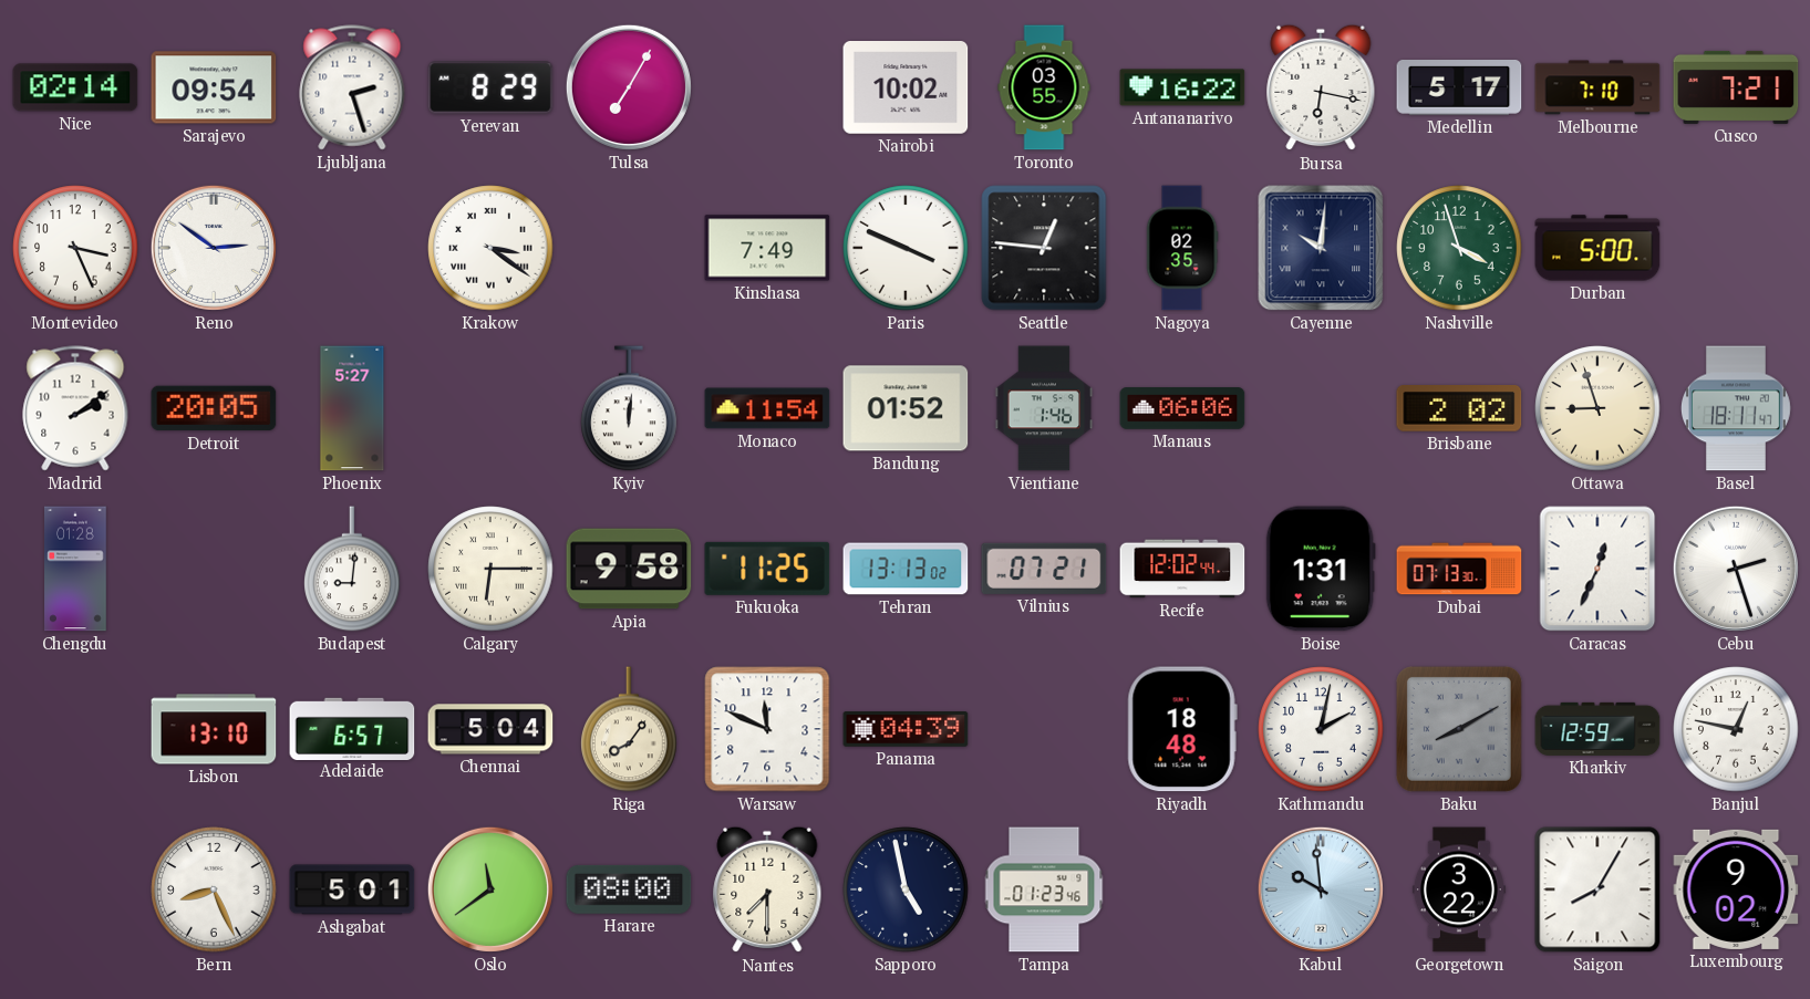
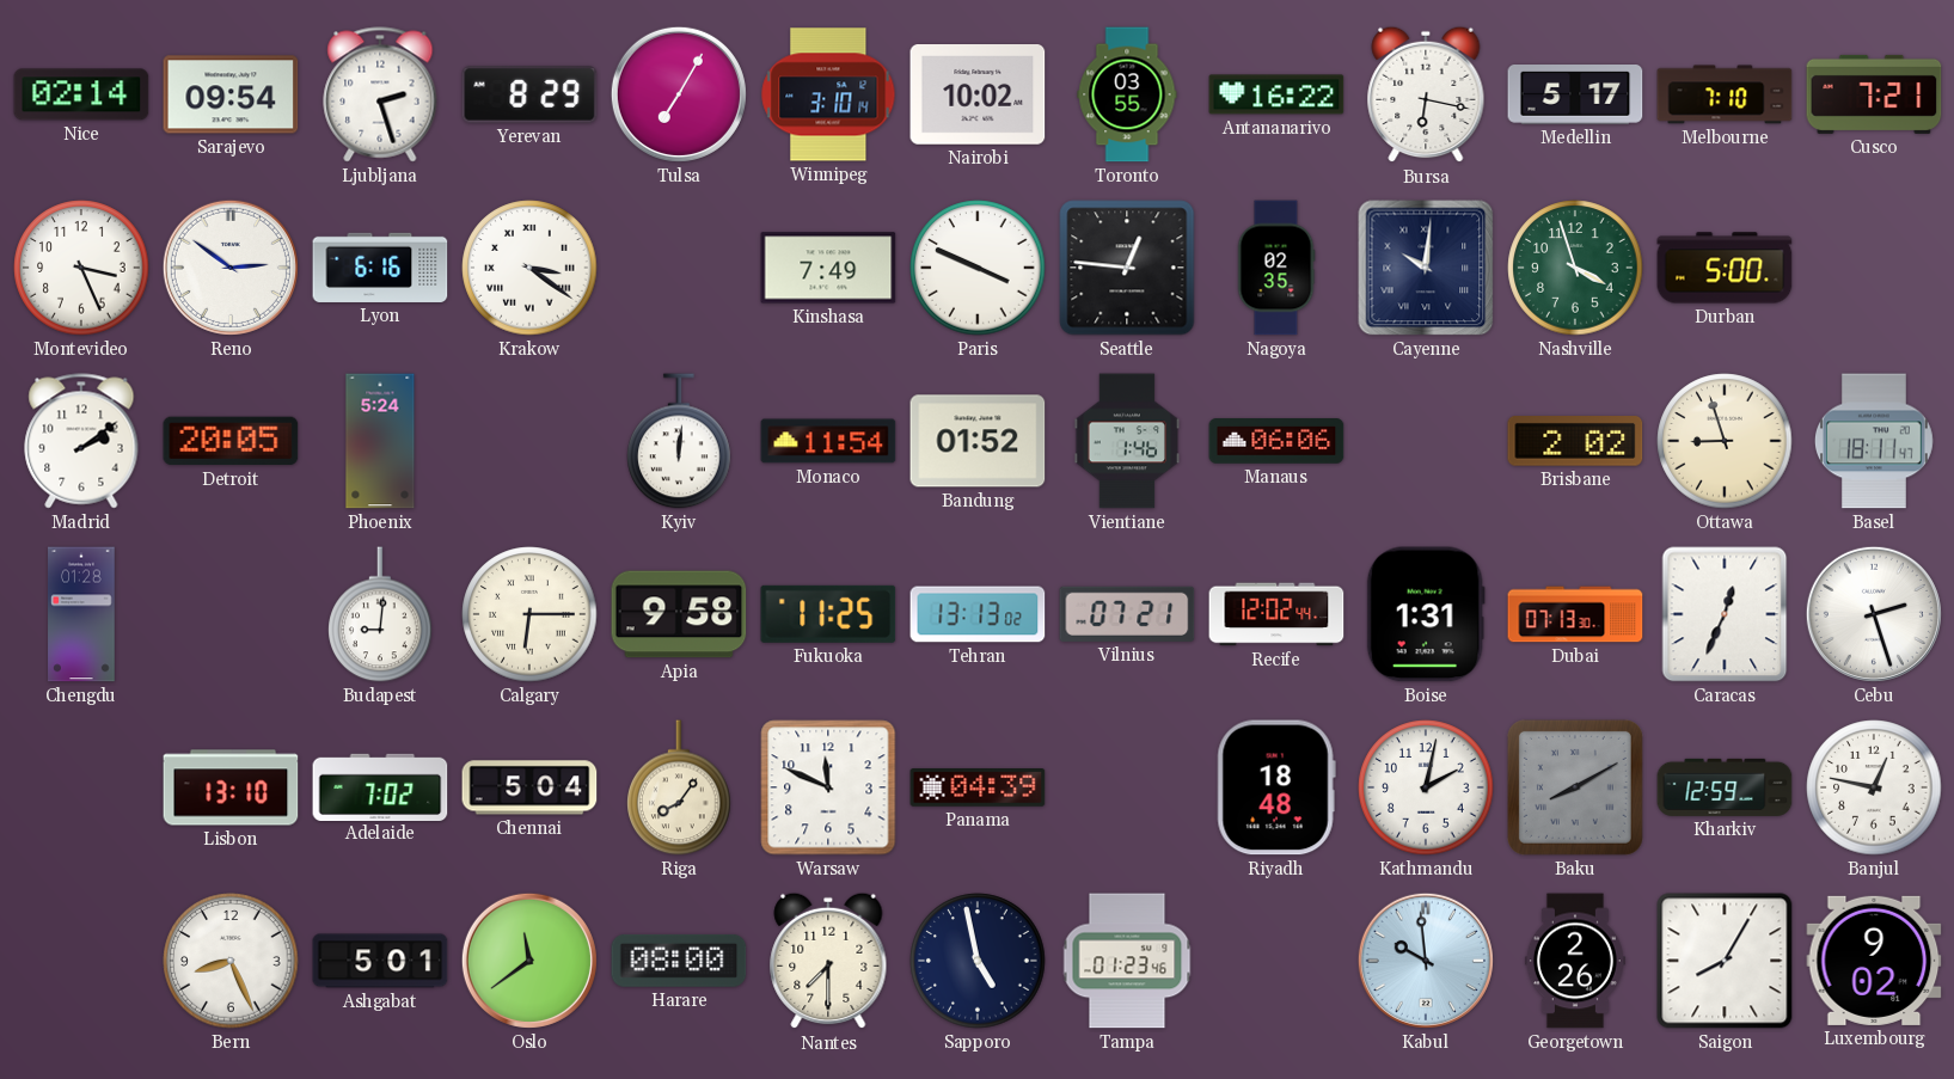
Winnipeg: none -> 3:10
Lyon: none -> 6:16
Phoenix: 5:27 -> 5:24
Adelaide: 6:57 -> 7:02
Georgetown: 3:22 -> 2:26
